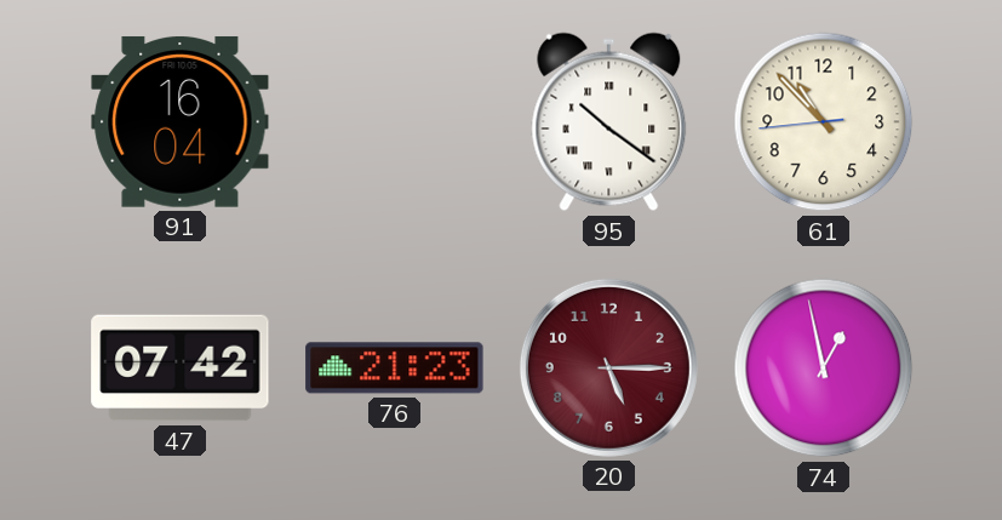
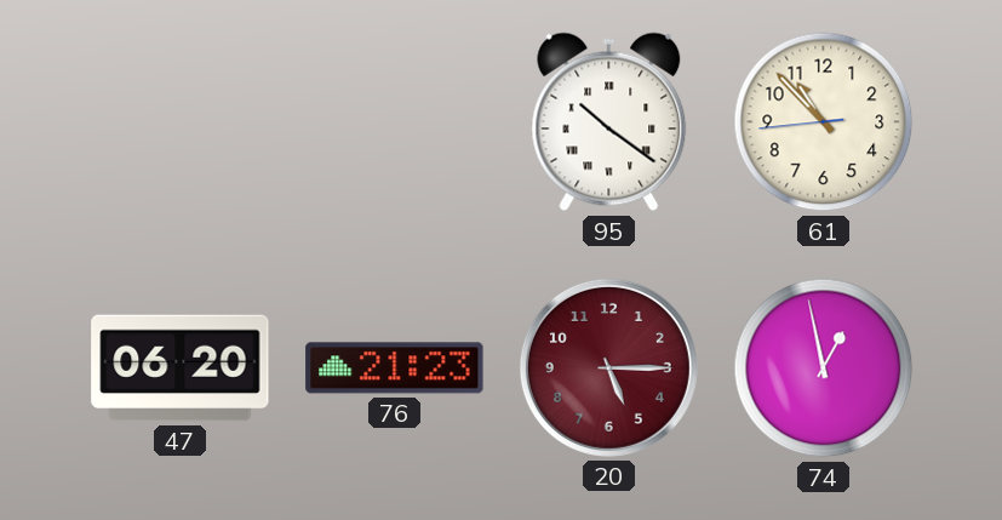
91: 16:04 -> none
47: 07:42 -> 06:20
